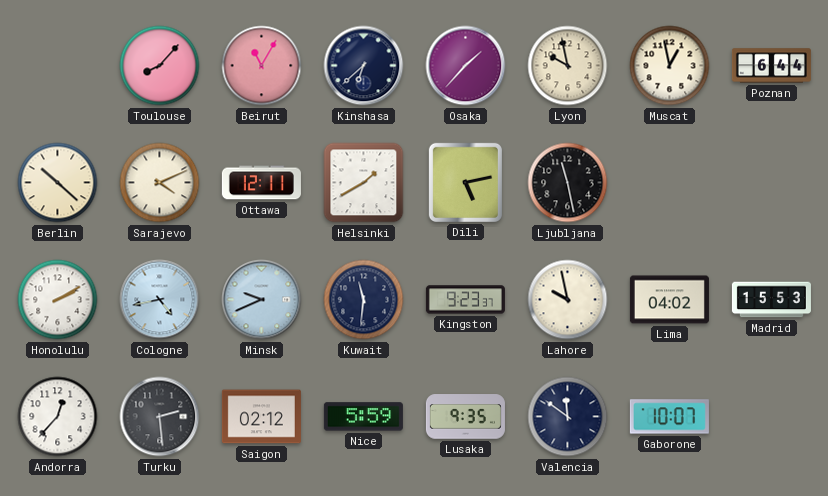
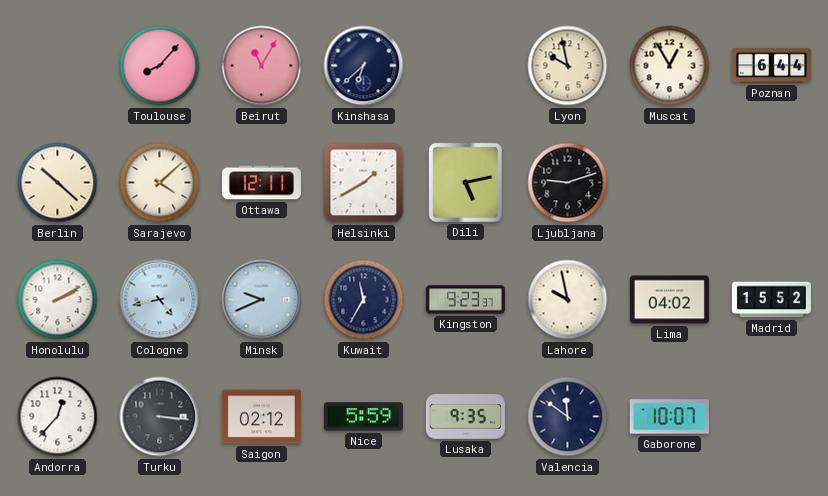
Osaka: 1:37 -> none
Muscat: 12:58 -> 12:55
Sarajevo: 4:11 -> 4:08
Ljubljana: 11:28 -> 9:12
Kuwait: 11:31 -> 11:35
Madrid: 15:53 -> 15:52
Turku: 2:29 -> 3:16
